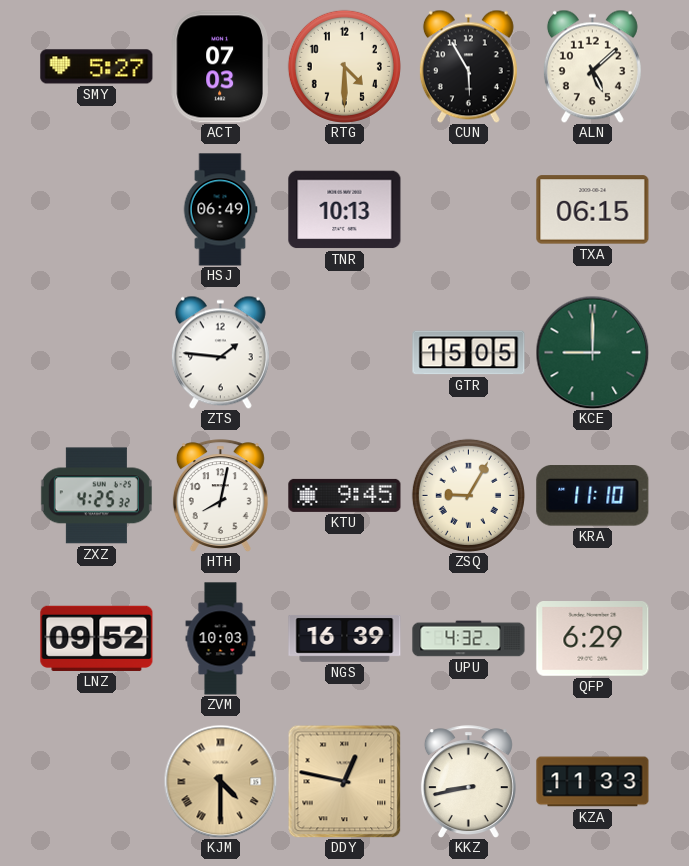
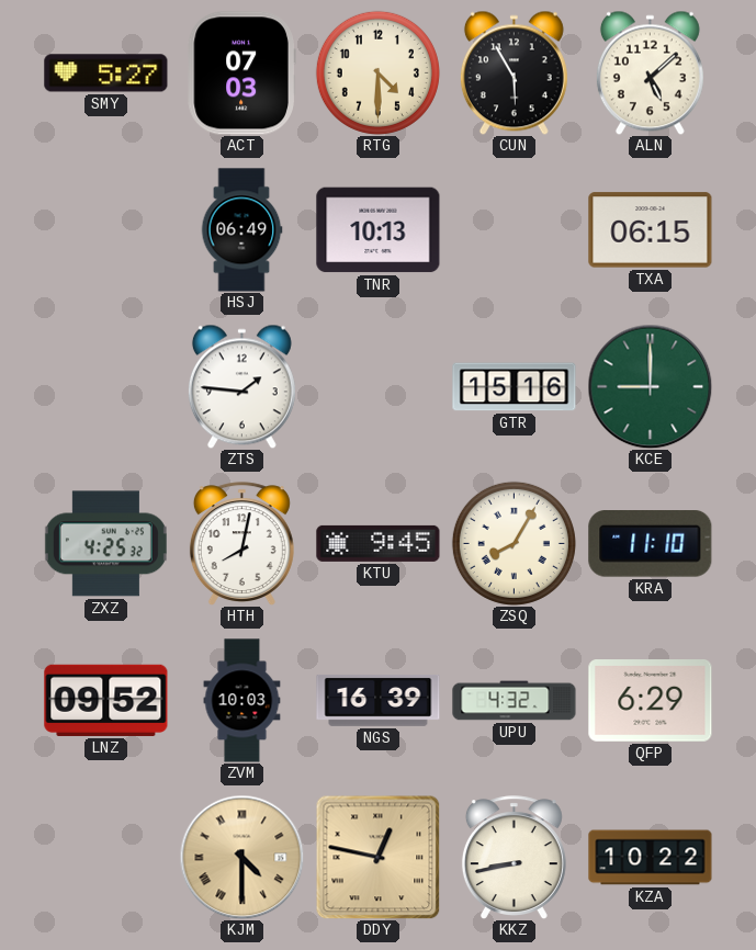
GTR: 15:05 -> 15:16
ZSQ: 9:05 -> 8:05
KZA: 11:33 -> 10:22
